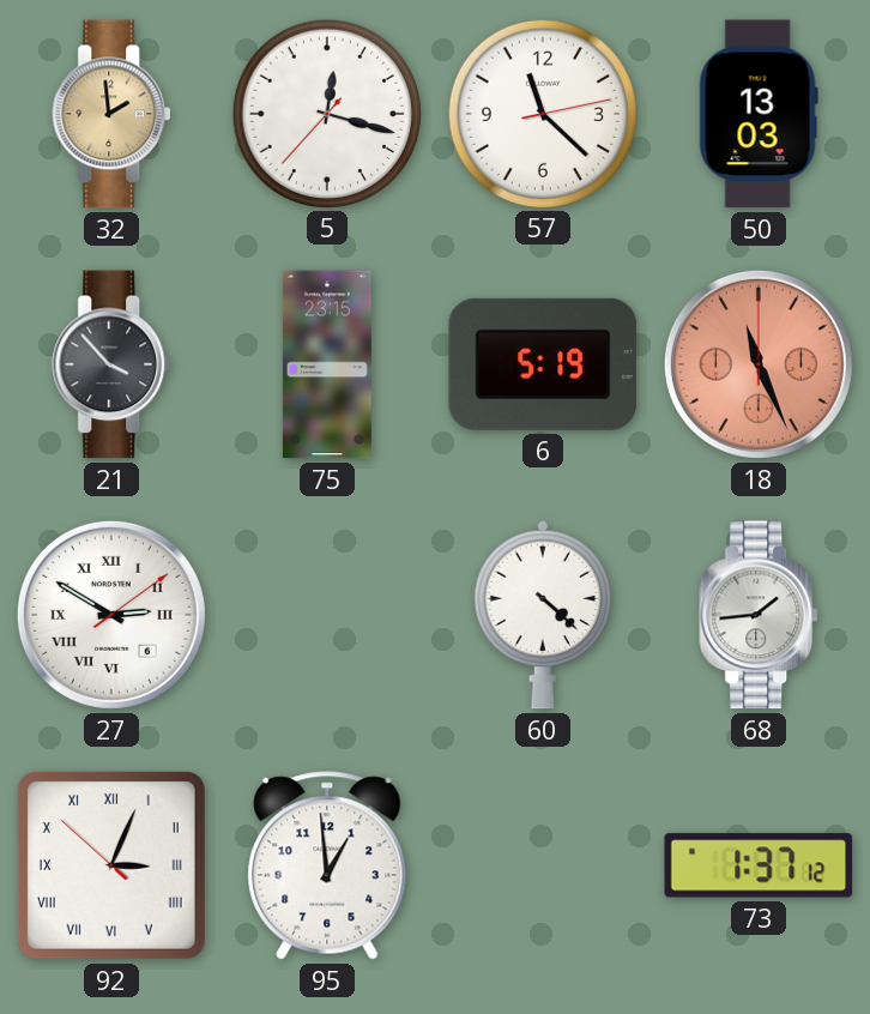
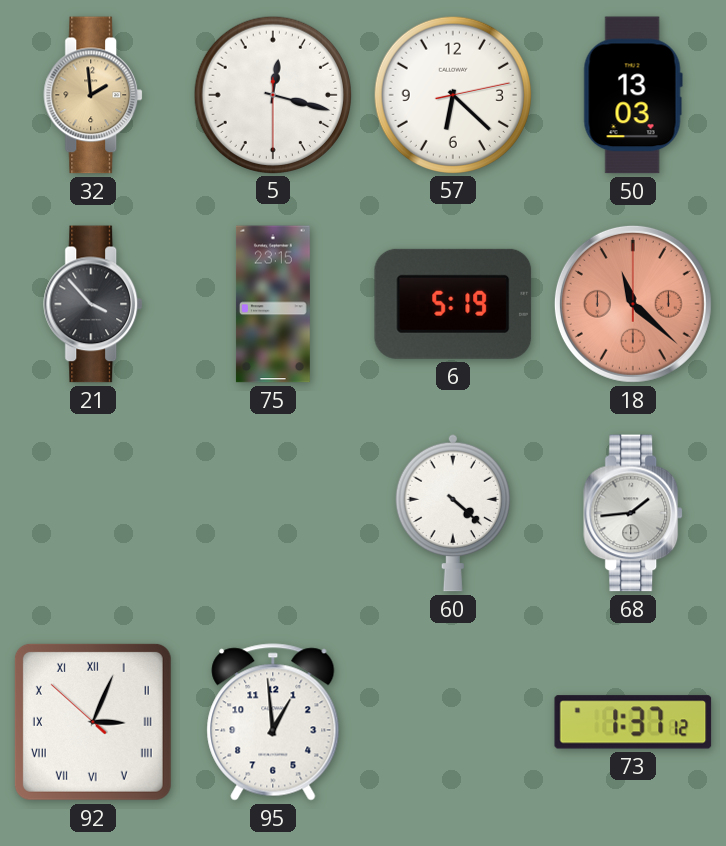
5: 12:17:37 -> 12:17:30
57: 11:22 -> 6:22
18: 11:26 -> 11:22
27: 2:50 -> none
